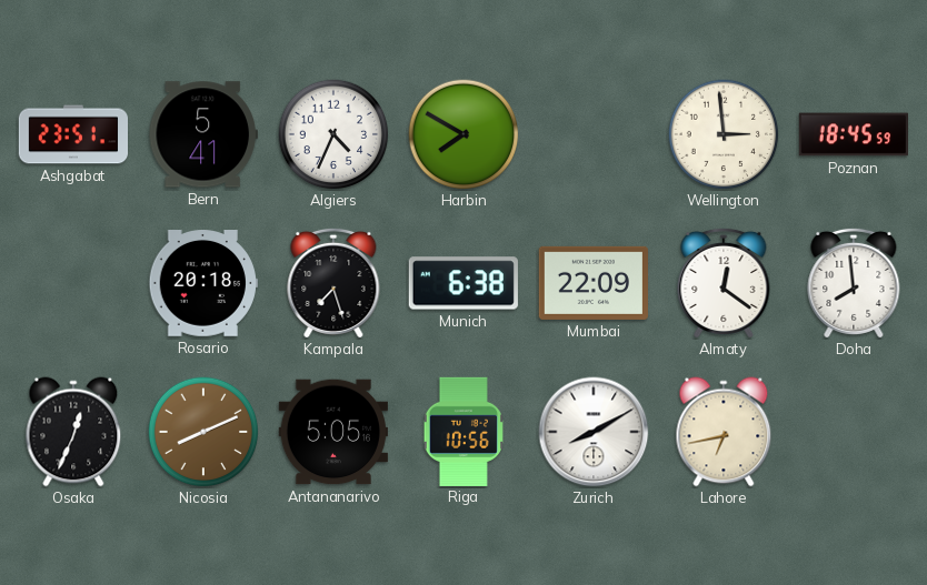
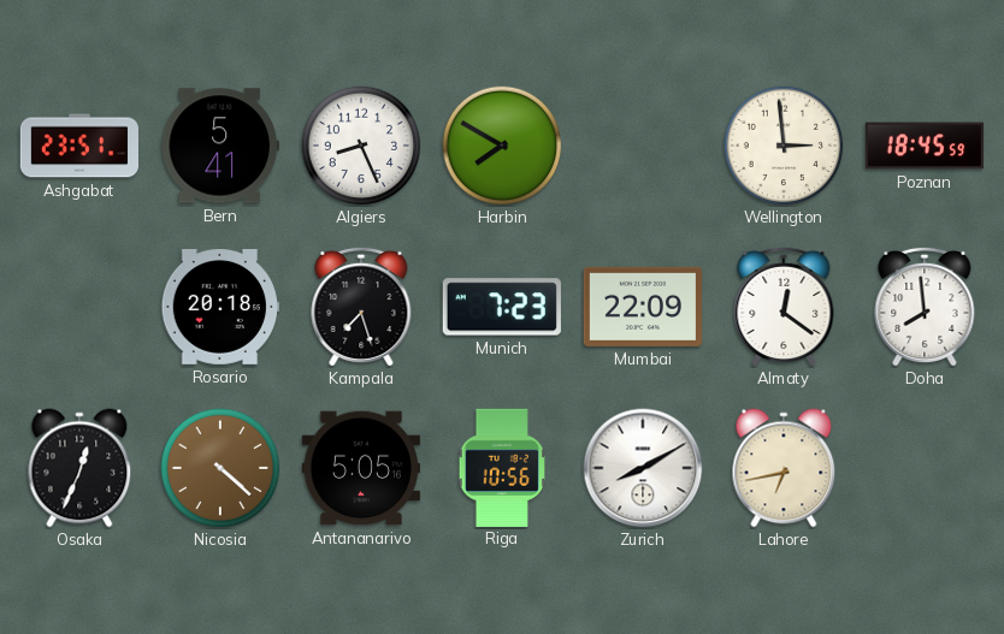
Algiers: 4:34 -> 8:26
Munich: 6:38 -> 7:23
Nicosia: 8:11 -> 4:22
